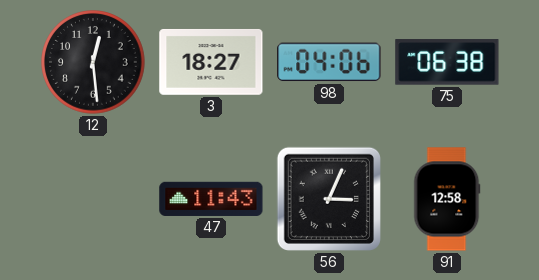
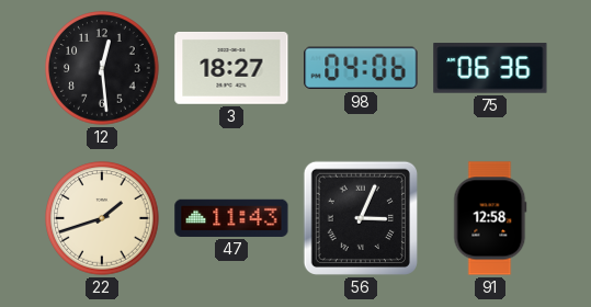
75: 06:38 -> 06:36
22: none -> 1:42
